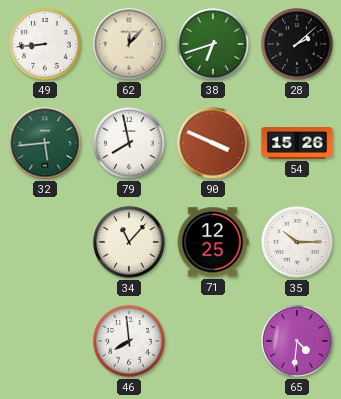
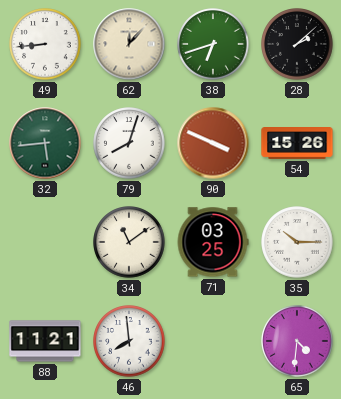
79: 7:58 -> 8:03
34: 11:07 -> 11:09
71: 12:25 -> 03:25
88: none -> 11:21
